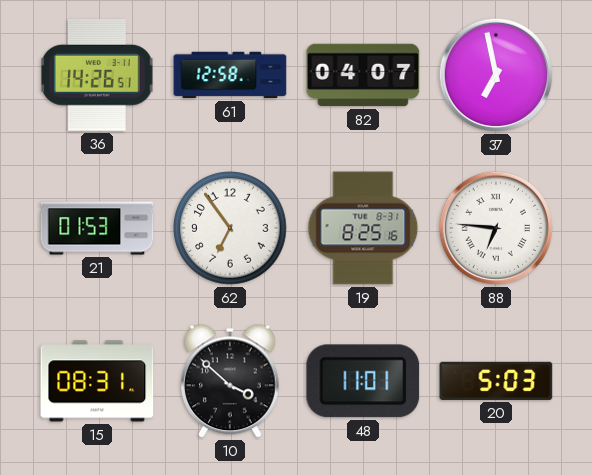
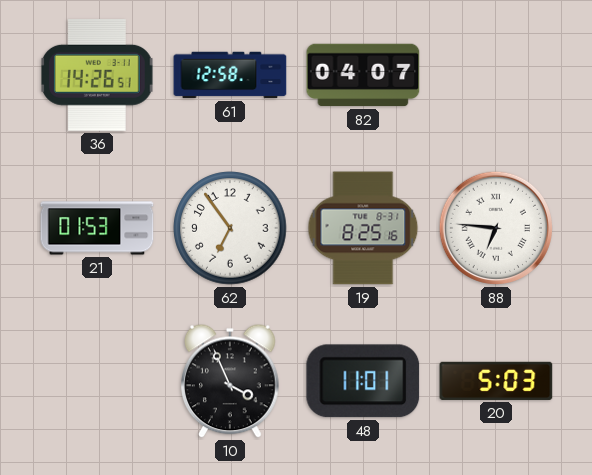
37: 6:58 -> none
15: 08:31 -> none
10: 3:52 -> 3:56
